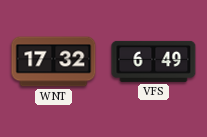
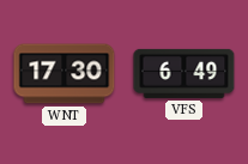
WNT: 17:32 -> 17:30
